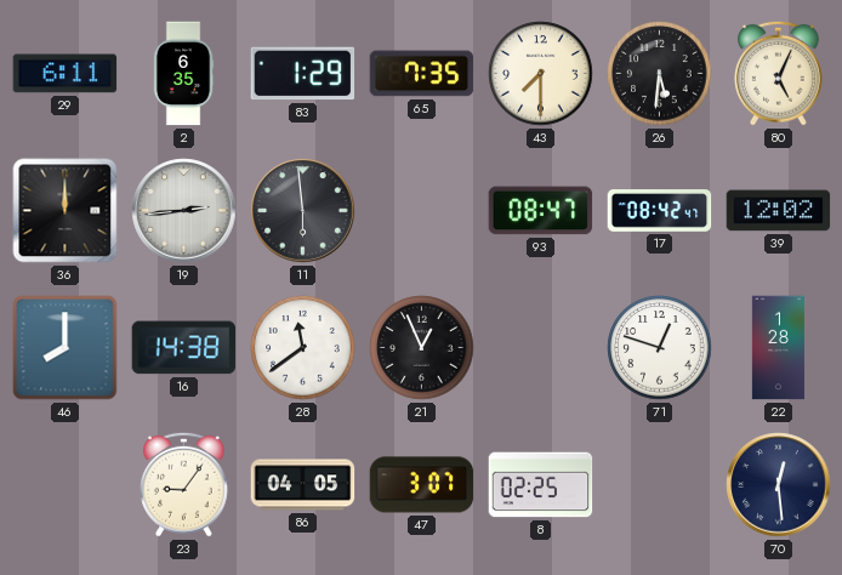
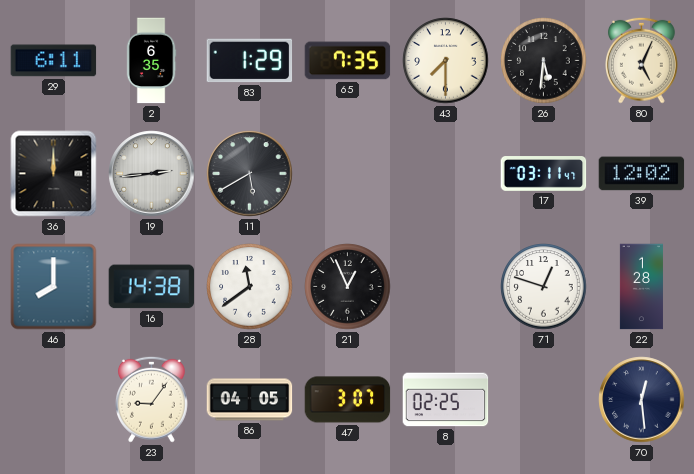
11: 5:59 -> 5:40
93: 08:47 -> none
17: 08:42 -> 03:11
